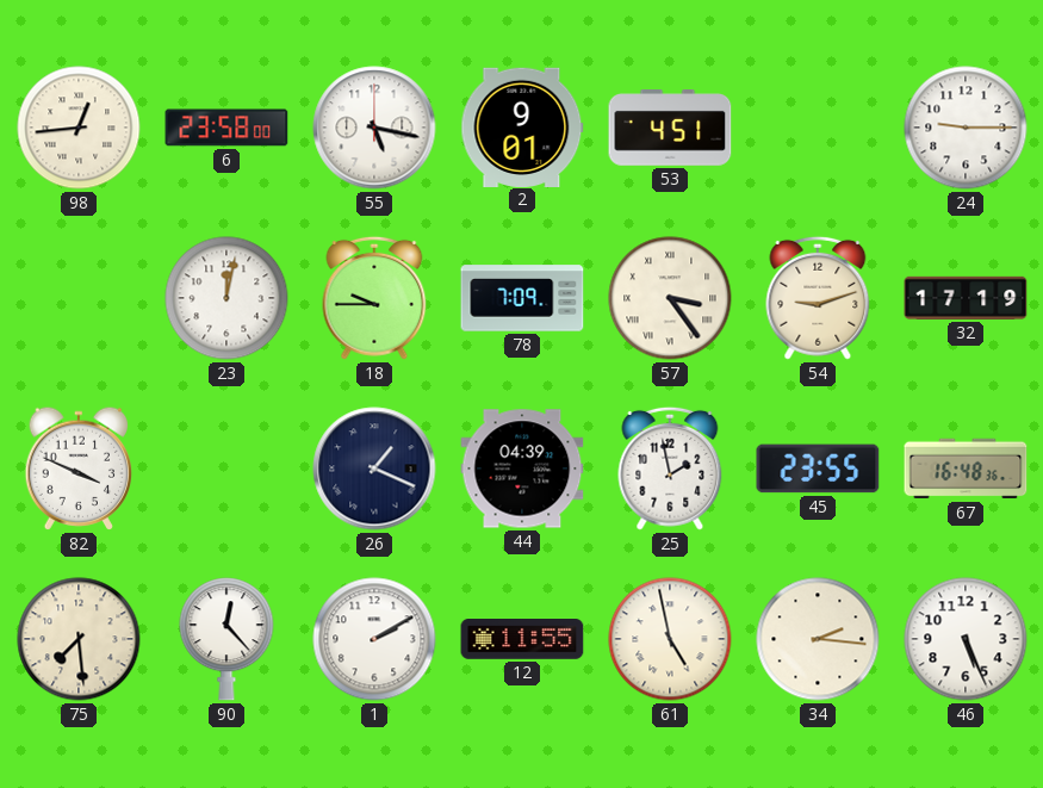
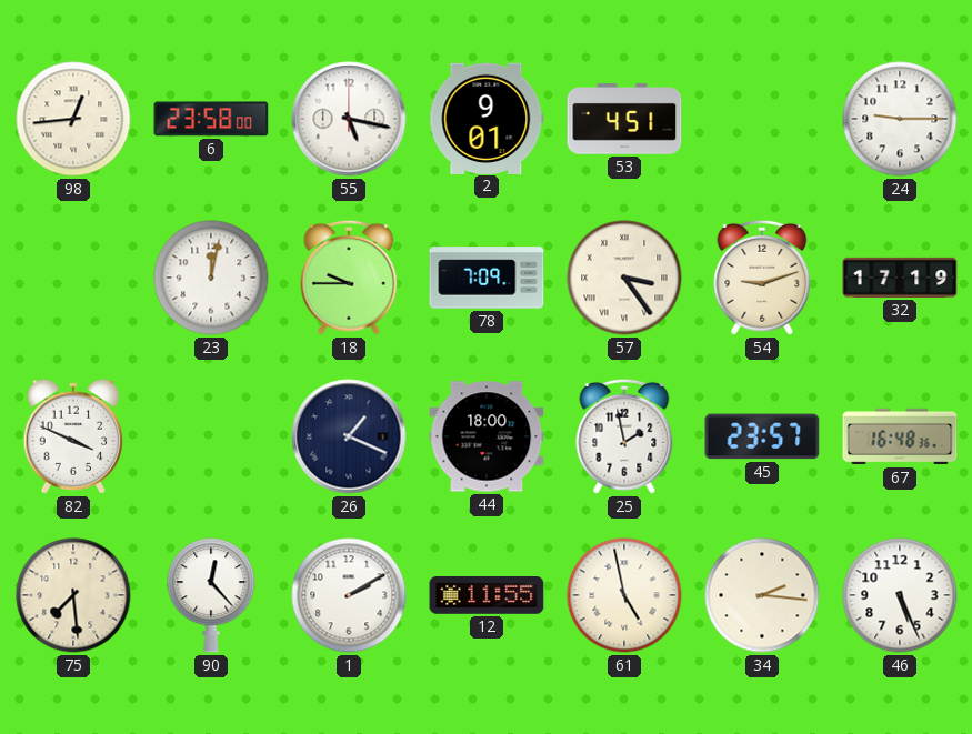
44: 04:39 -> 18:00
45: 23:55 -> 23:57
